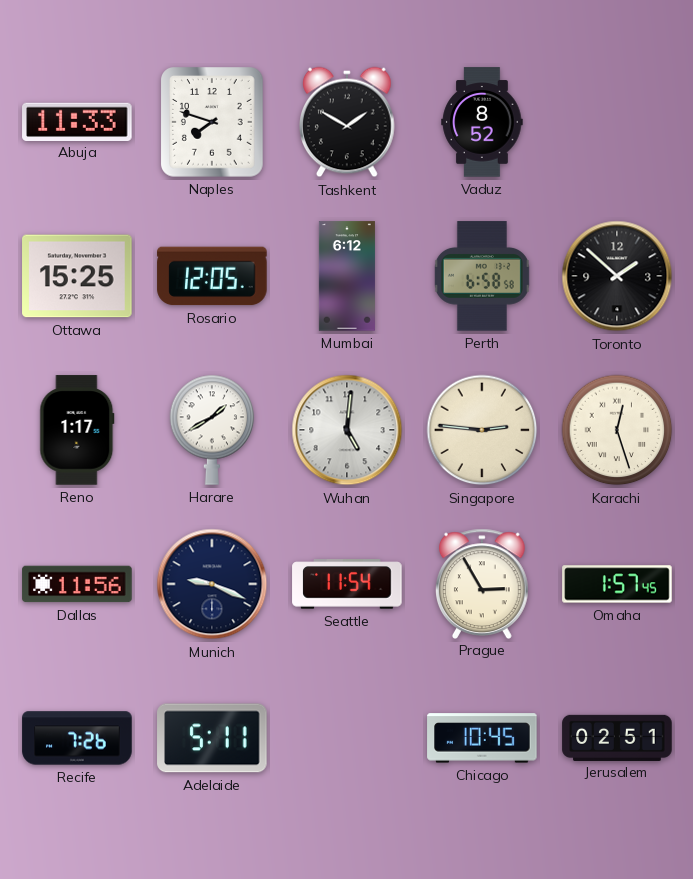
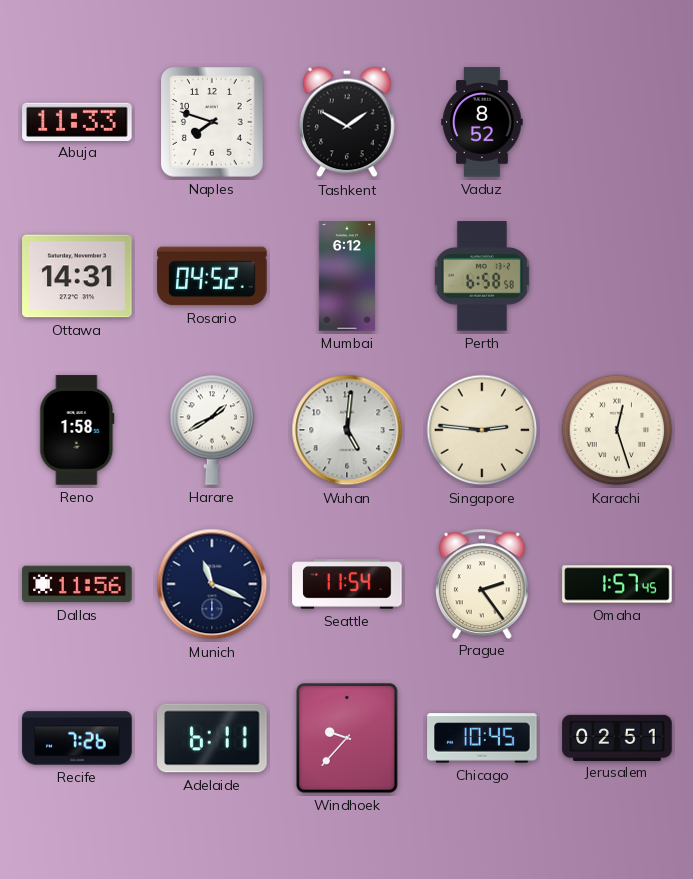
Ottawa: 15:25 -> 14:31
Rosario: 12:05 -> 04:52
Toronto: 1:52 -> none
Reno: 1:17 -> 1:58
Munich: 9:19 -> 11:19
Prague: 2:55 -> 2:24
Adelaide: 5:11 -> 6:11
Windhoek: none -> 9:37
